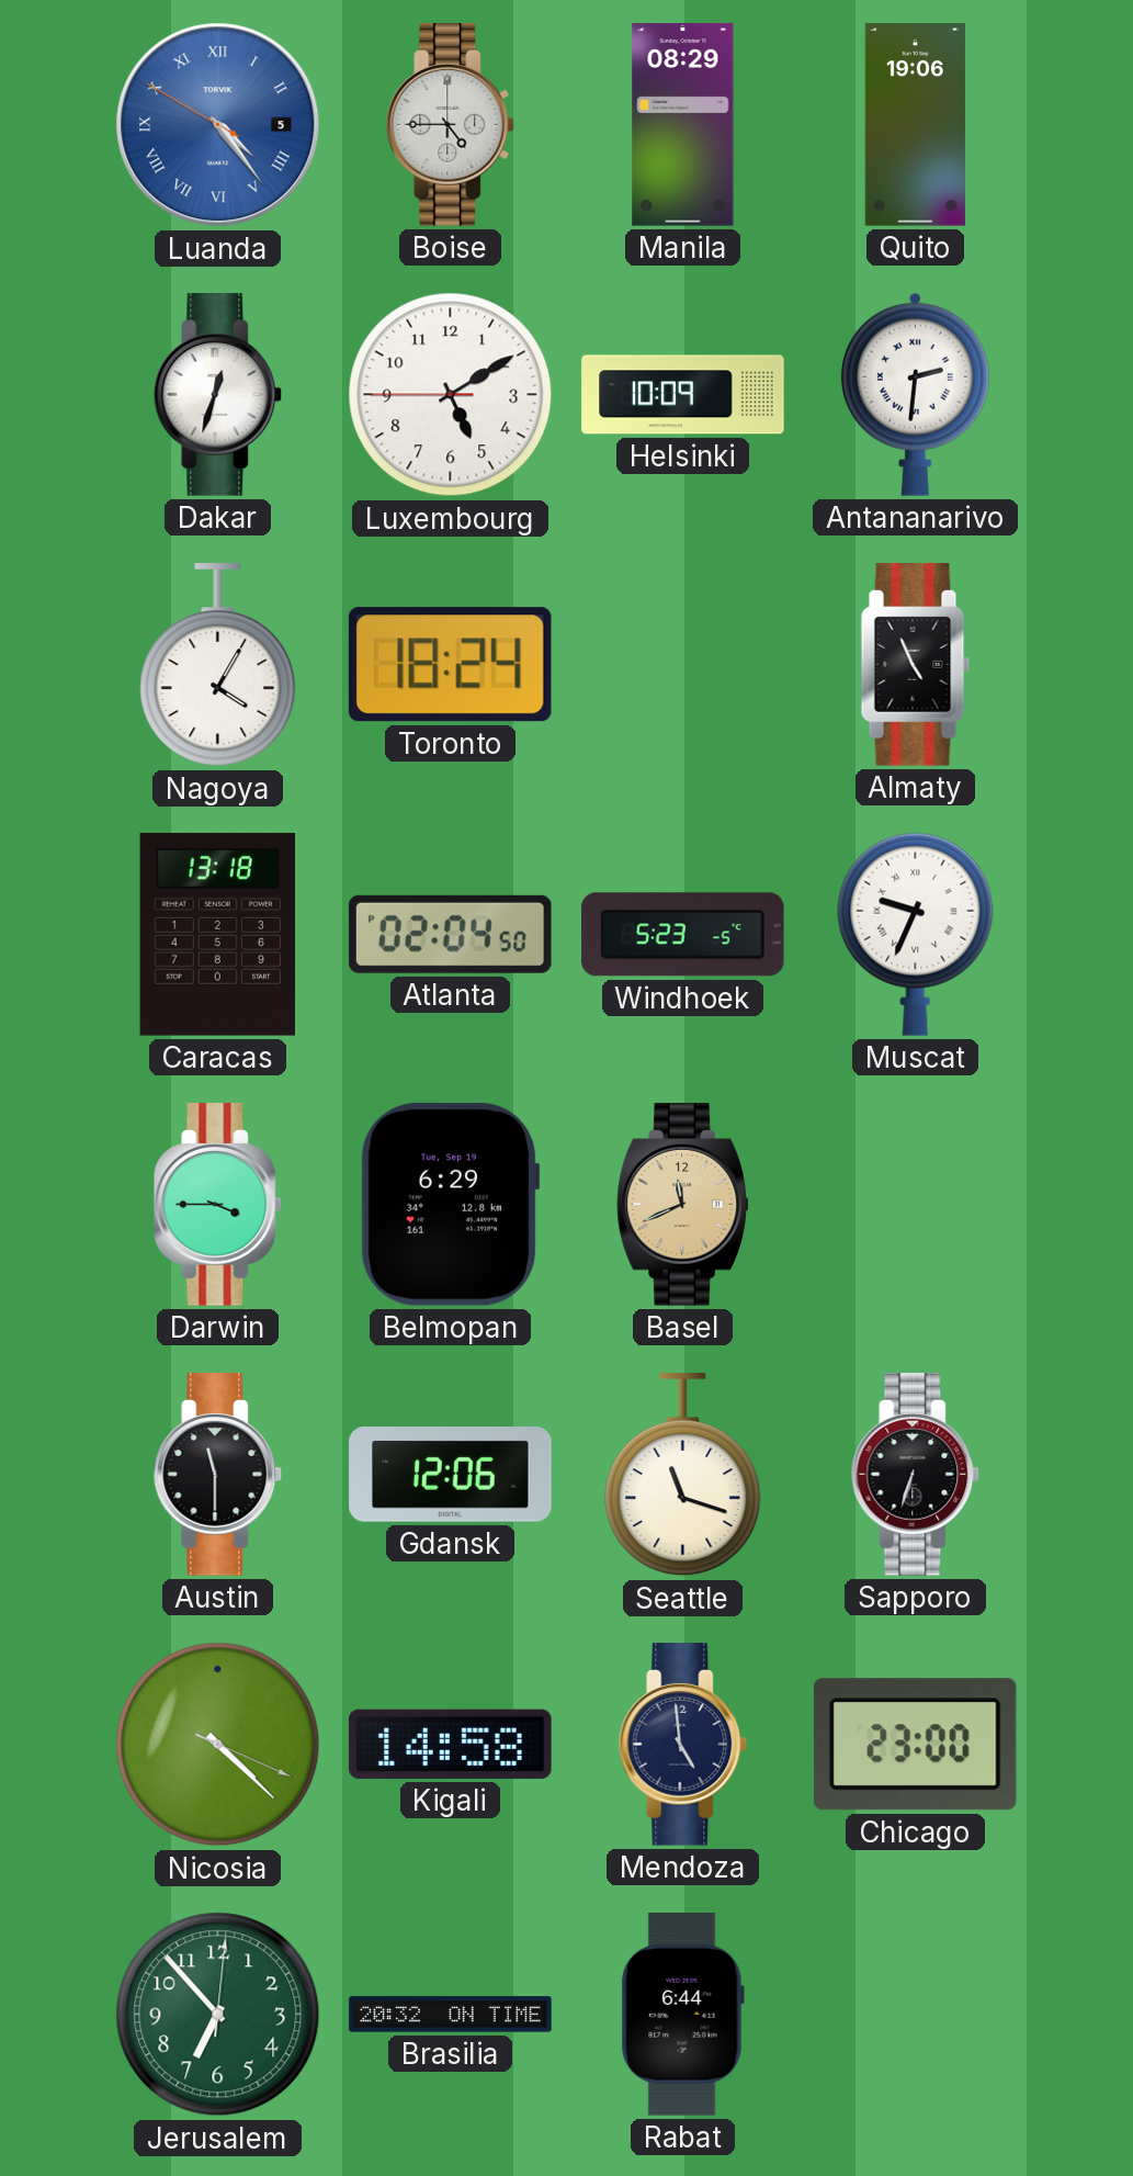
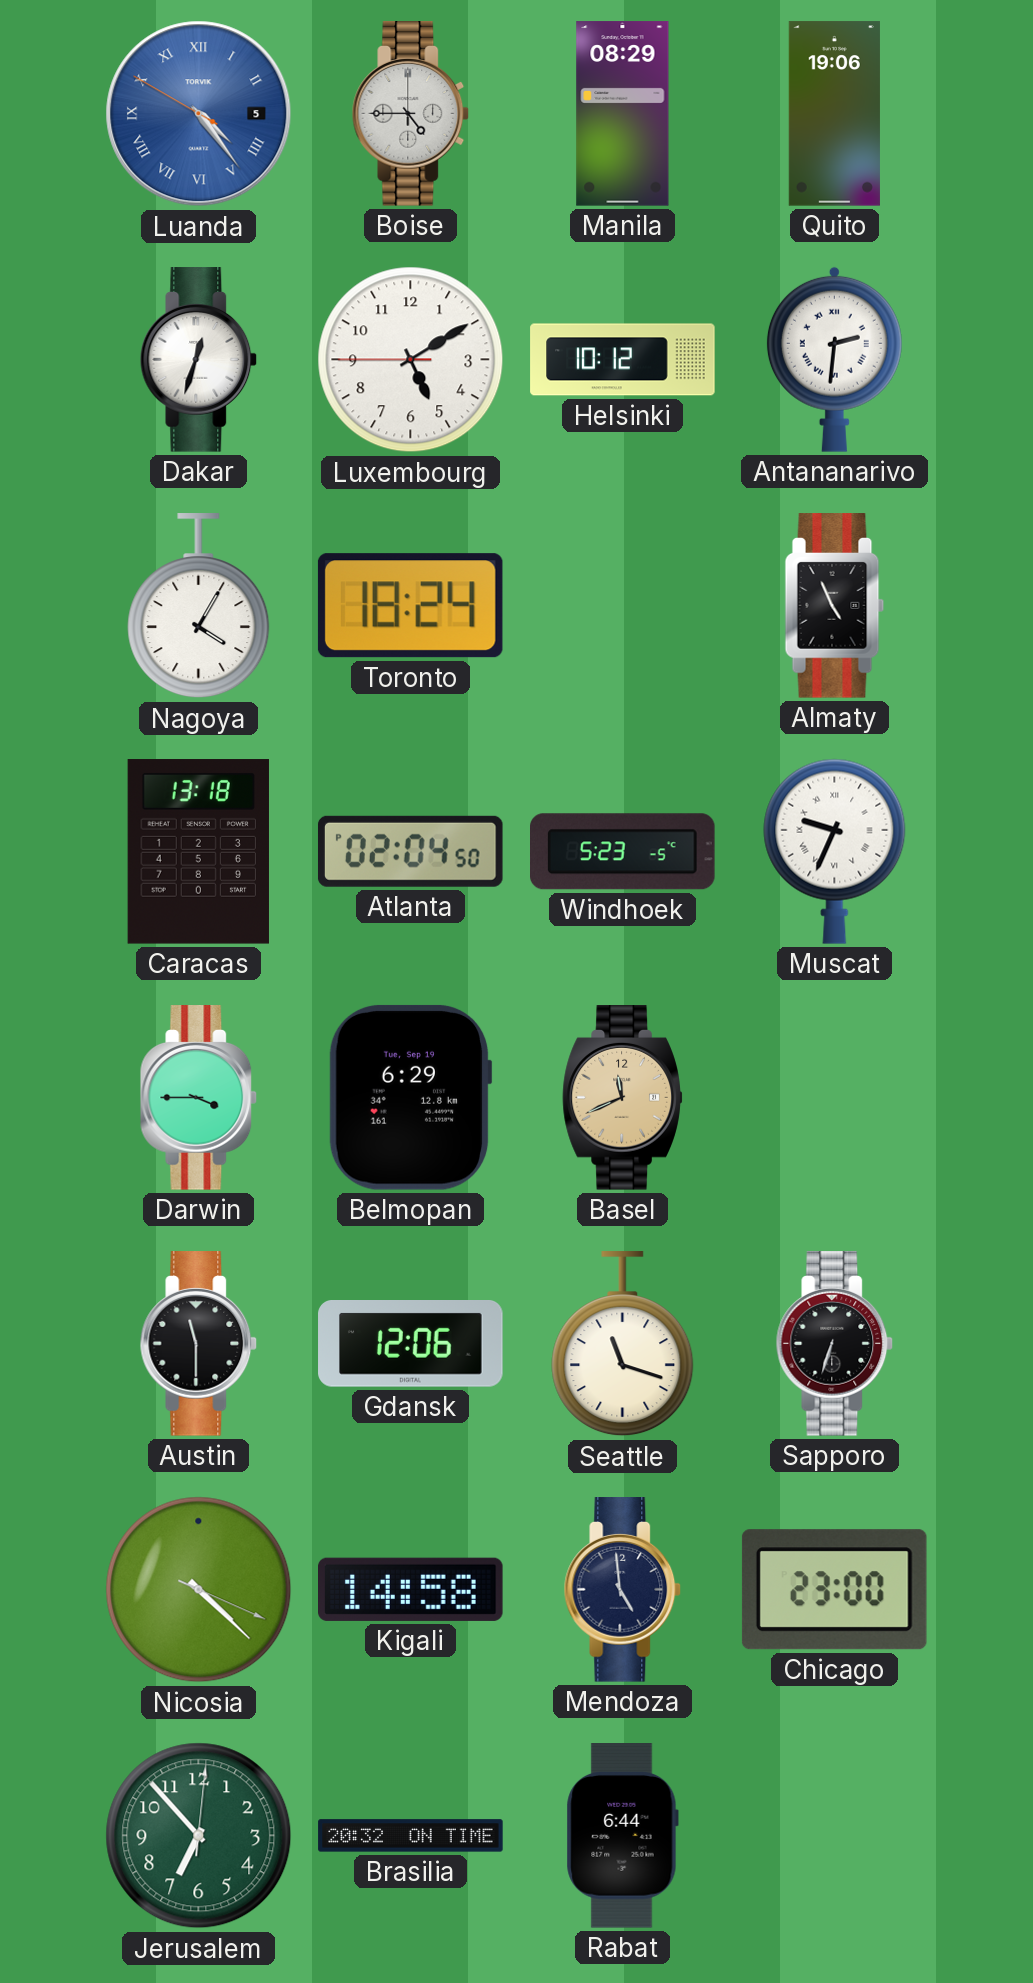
Helsinki: 10:09 -> 10:12
